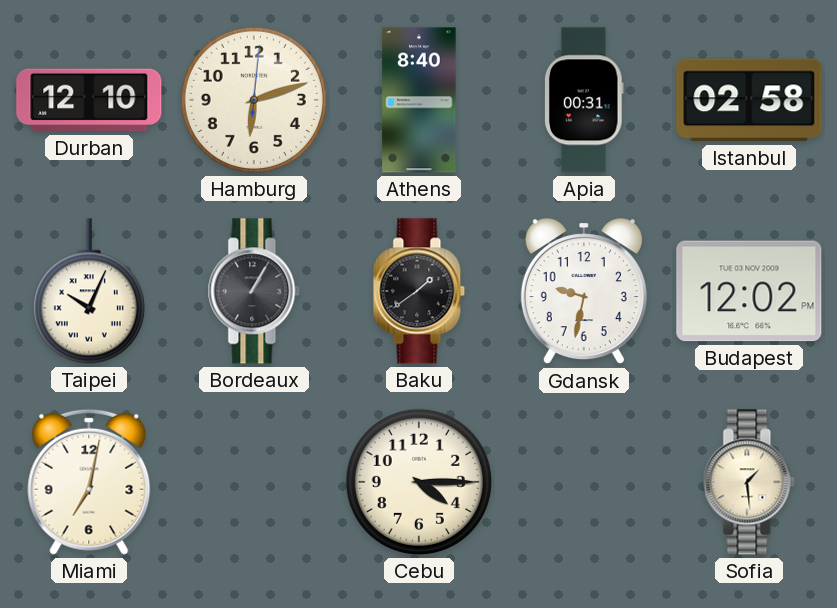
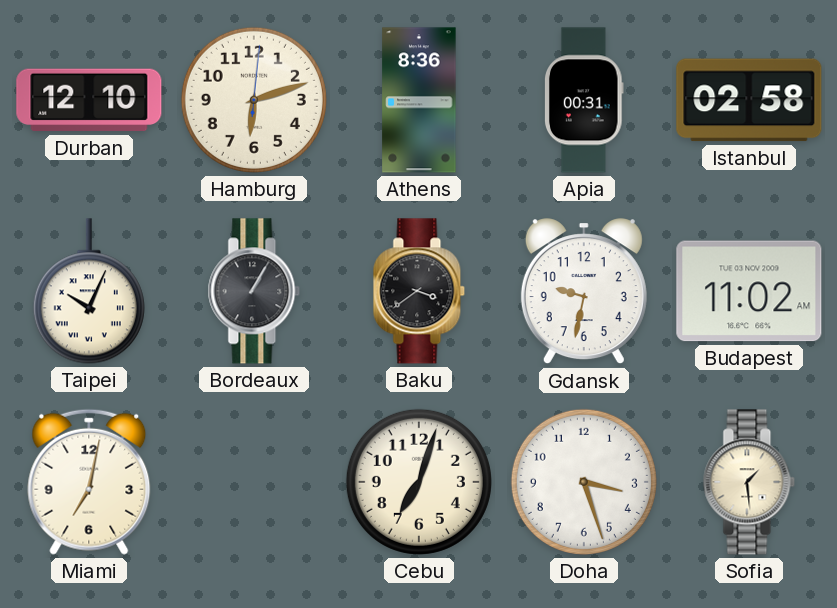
Athens: 8:40 -> 8:36
Baku: 1:39 -> 3:39
Budapest: 12:02 -> 11:02
Cebu: 4:15 -> 7:03
Doha: none -> 3:27
